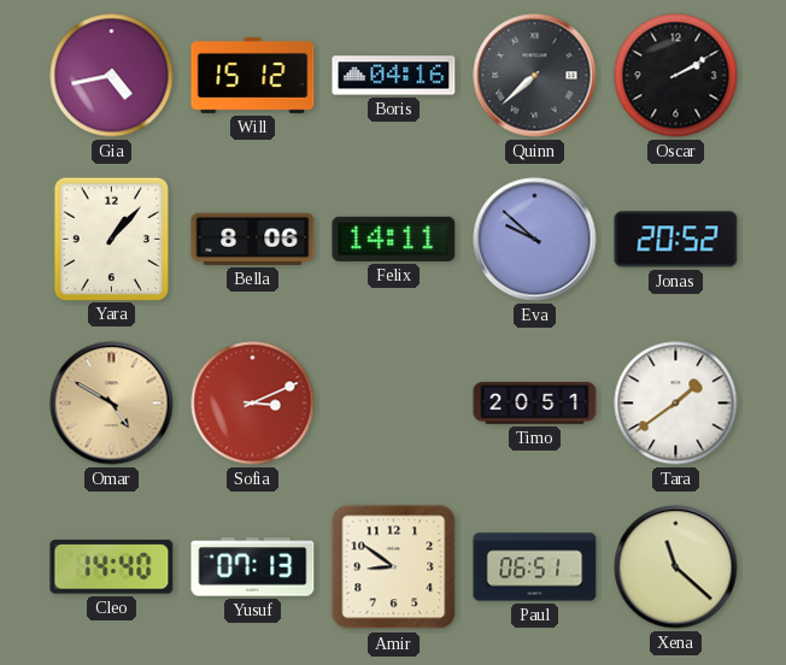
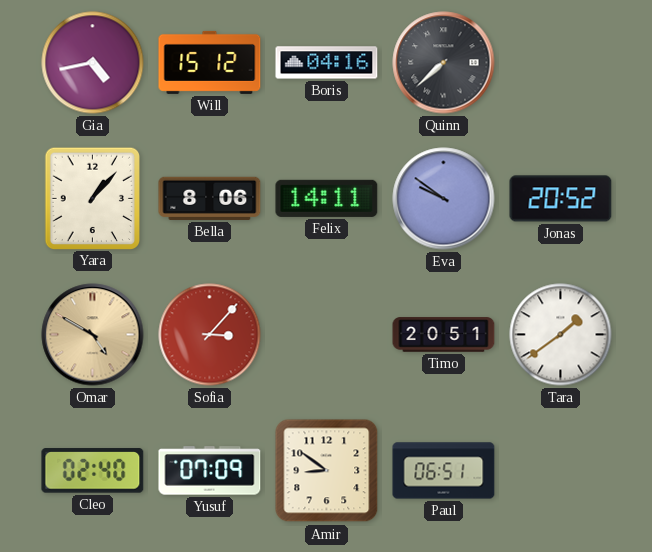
Oscar: 2:10 -> none
Eva: 9:52 -> 9:51
Sofia: 3:11 -> 3:07
Cleo: 14:40 -> 02:40
Yusuf: 07:13 -> 07:09
Xena: 11:22 -> none
